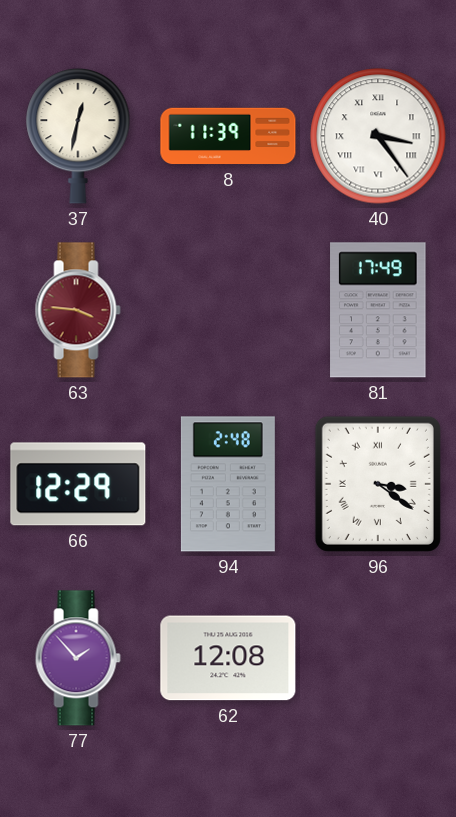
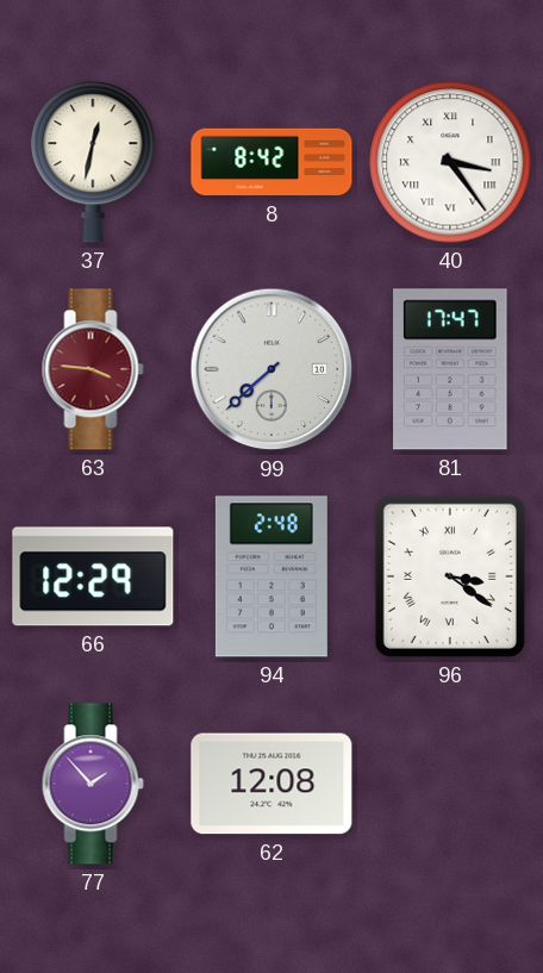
8: 11:39 -> 8:42
99: none -> 7:38
81: 17:49 -> 17:47
